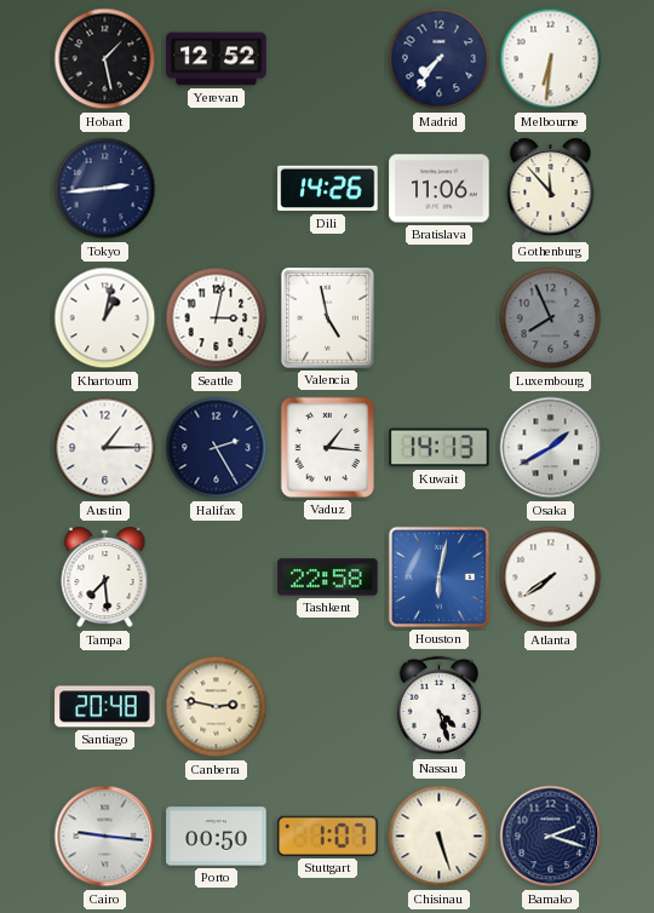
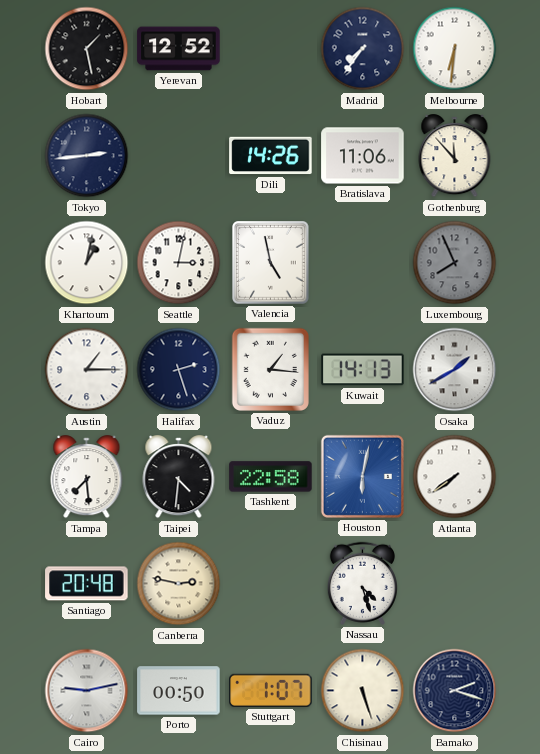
Halifax: 2:25 -> 2:27
Taipei: none -> 4:31
Cairo: 9:16 -> 9:13
